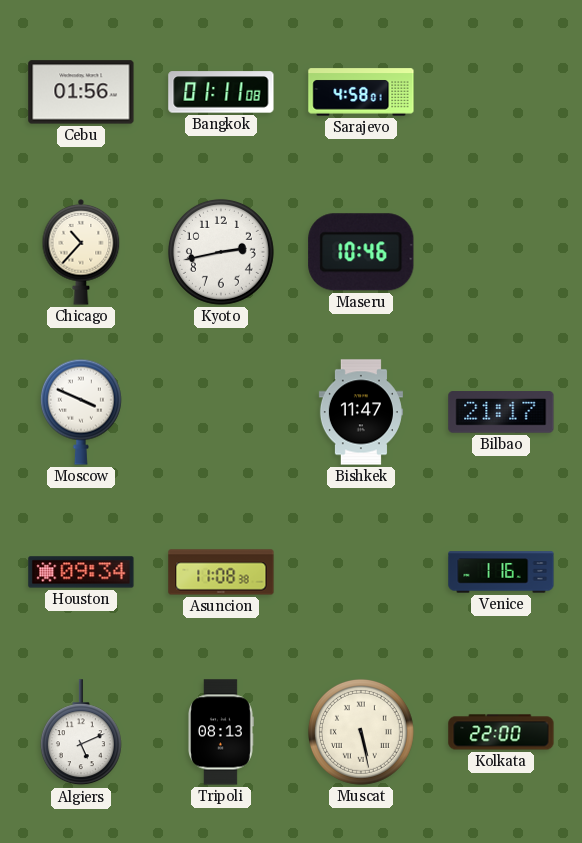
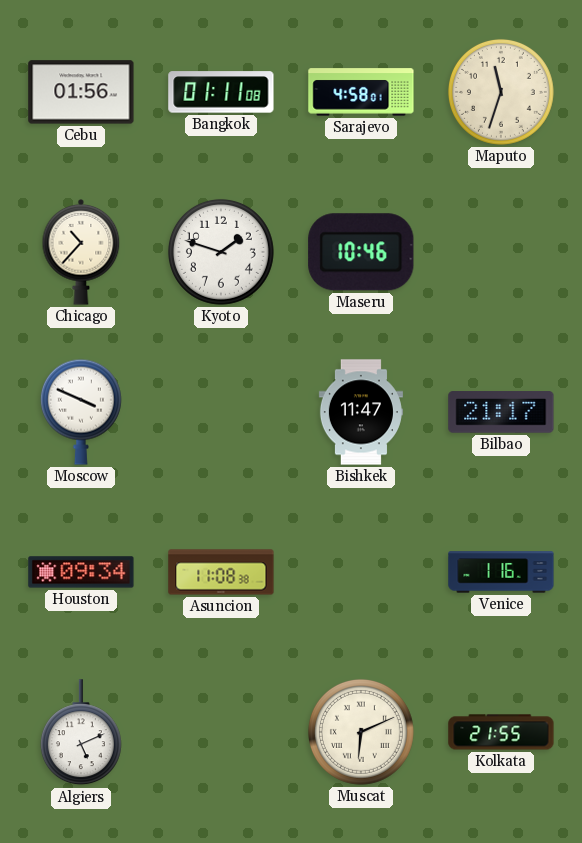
Maputo: none -> 11:33
Kyoto: 2:43 -> 1:48
Tripoli: 08:13 -> none
Muscat: 5:28 -> 6:11
Kolkata: 22:00 -> 21:55
